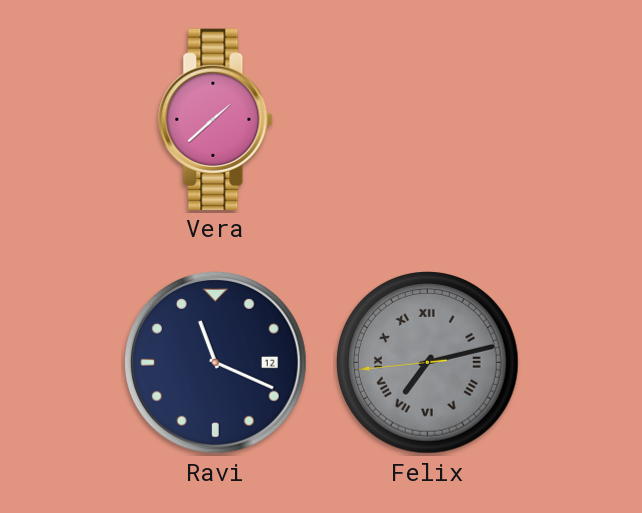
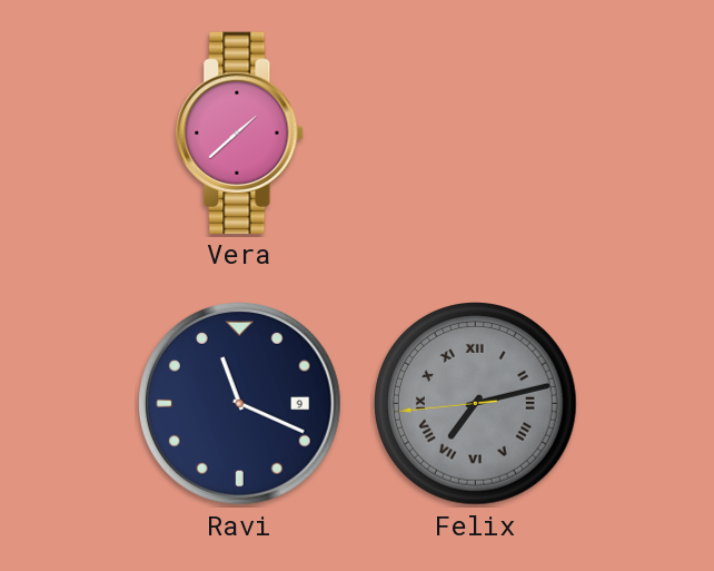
Ravi date: 12 -> 9
